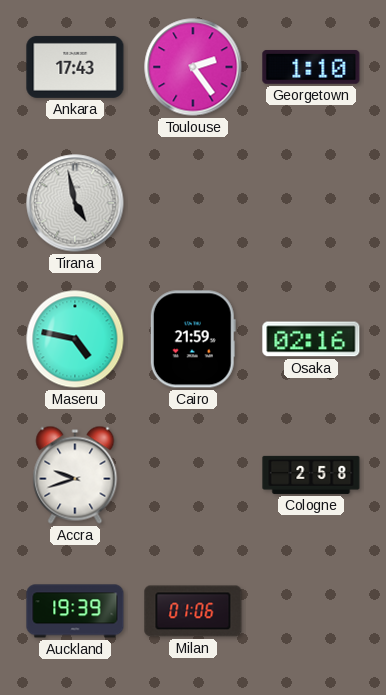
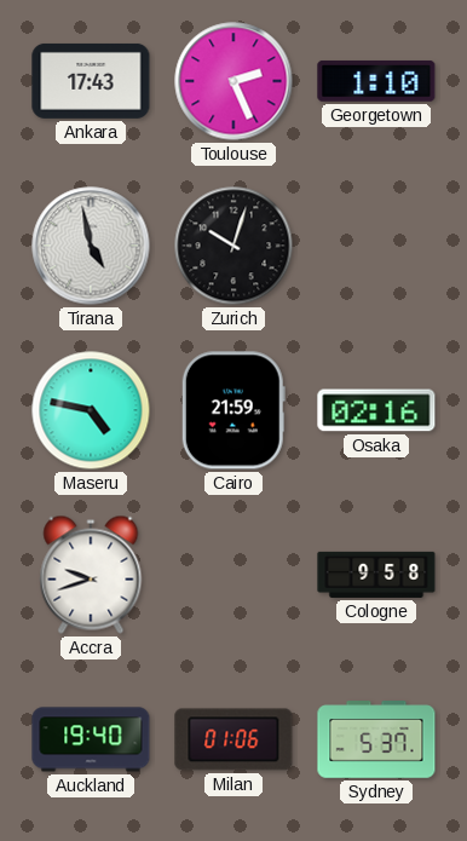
Toulouse: 2:24 -> 2:26
Zurich: none -> 10:03
Cologne: 2:58 -> 9:58
Auckland: 19:39 -> 19:40
Sydney: none -> 5:37
